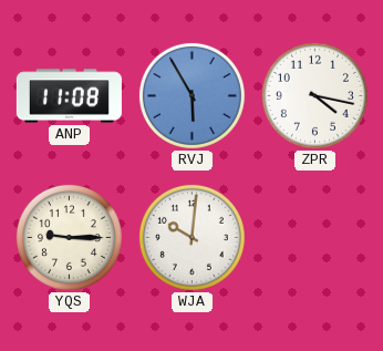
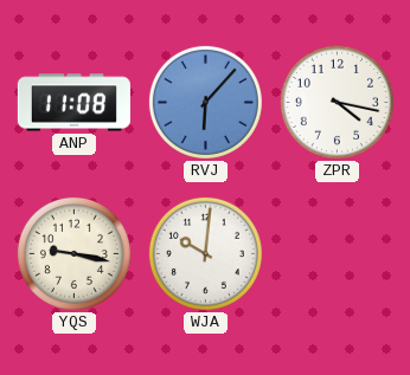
RVJ: 5:55 -> 6:07
YQS: 9:15 -> 9:17
